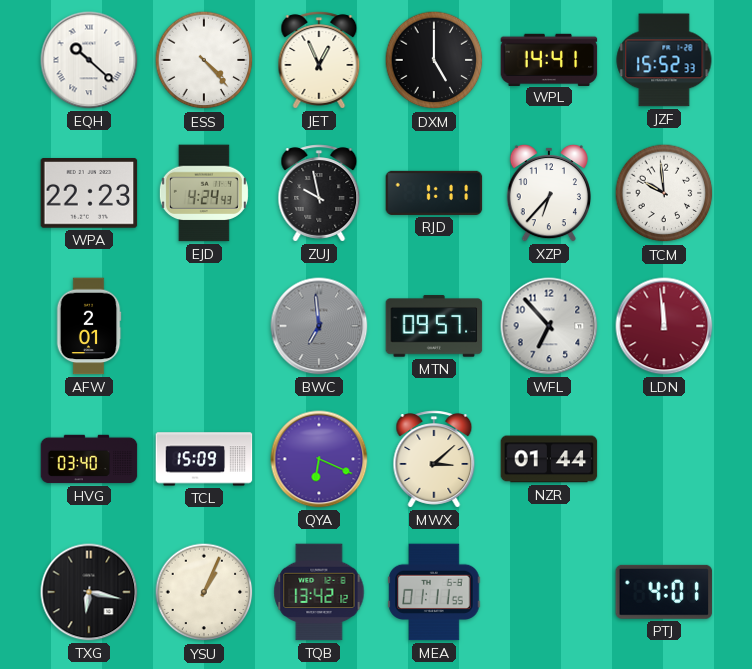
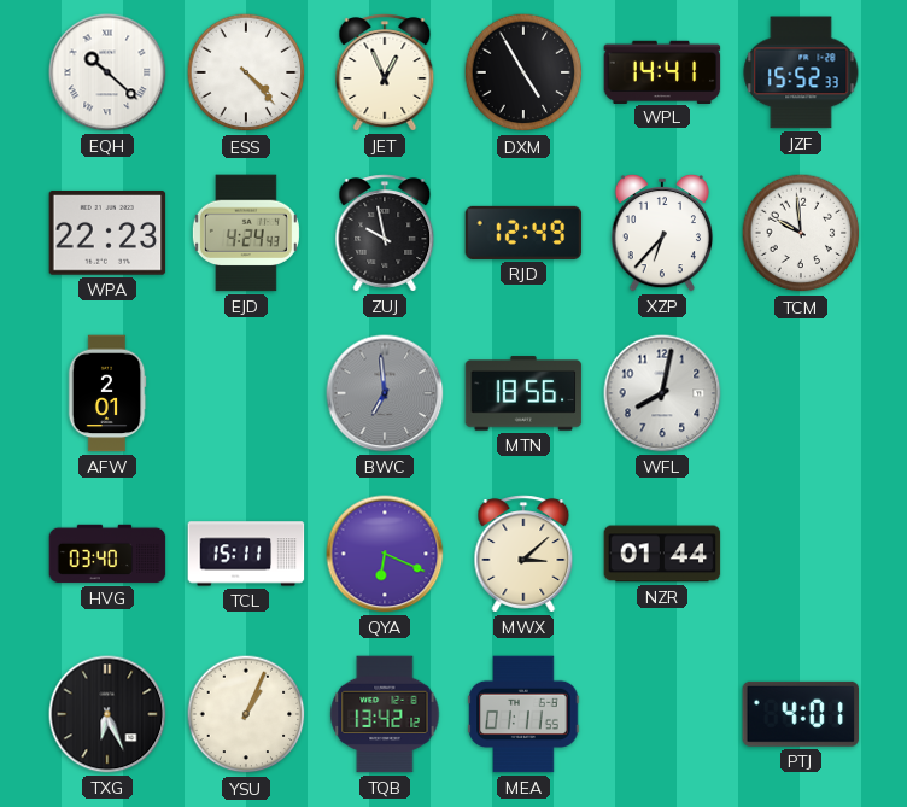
DXM: 5:00 -> 4:55
RJD: 1:11 -> 12:49
MTN: 09:57 -> 18:56
WFL: 6:53 -> 8:02
LDN: 11:59 -> none
TCL: 15:09 -> 15:11
TXG: 6:17 -> 6:26
